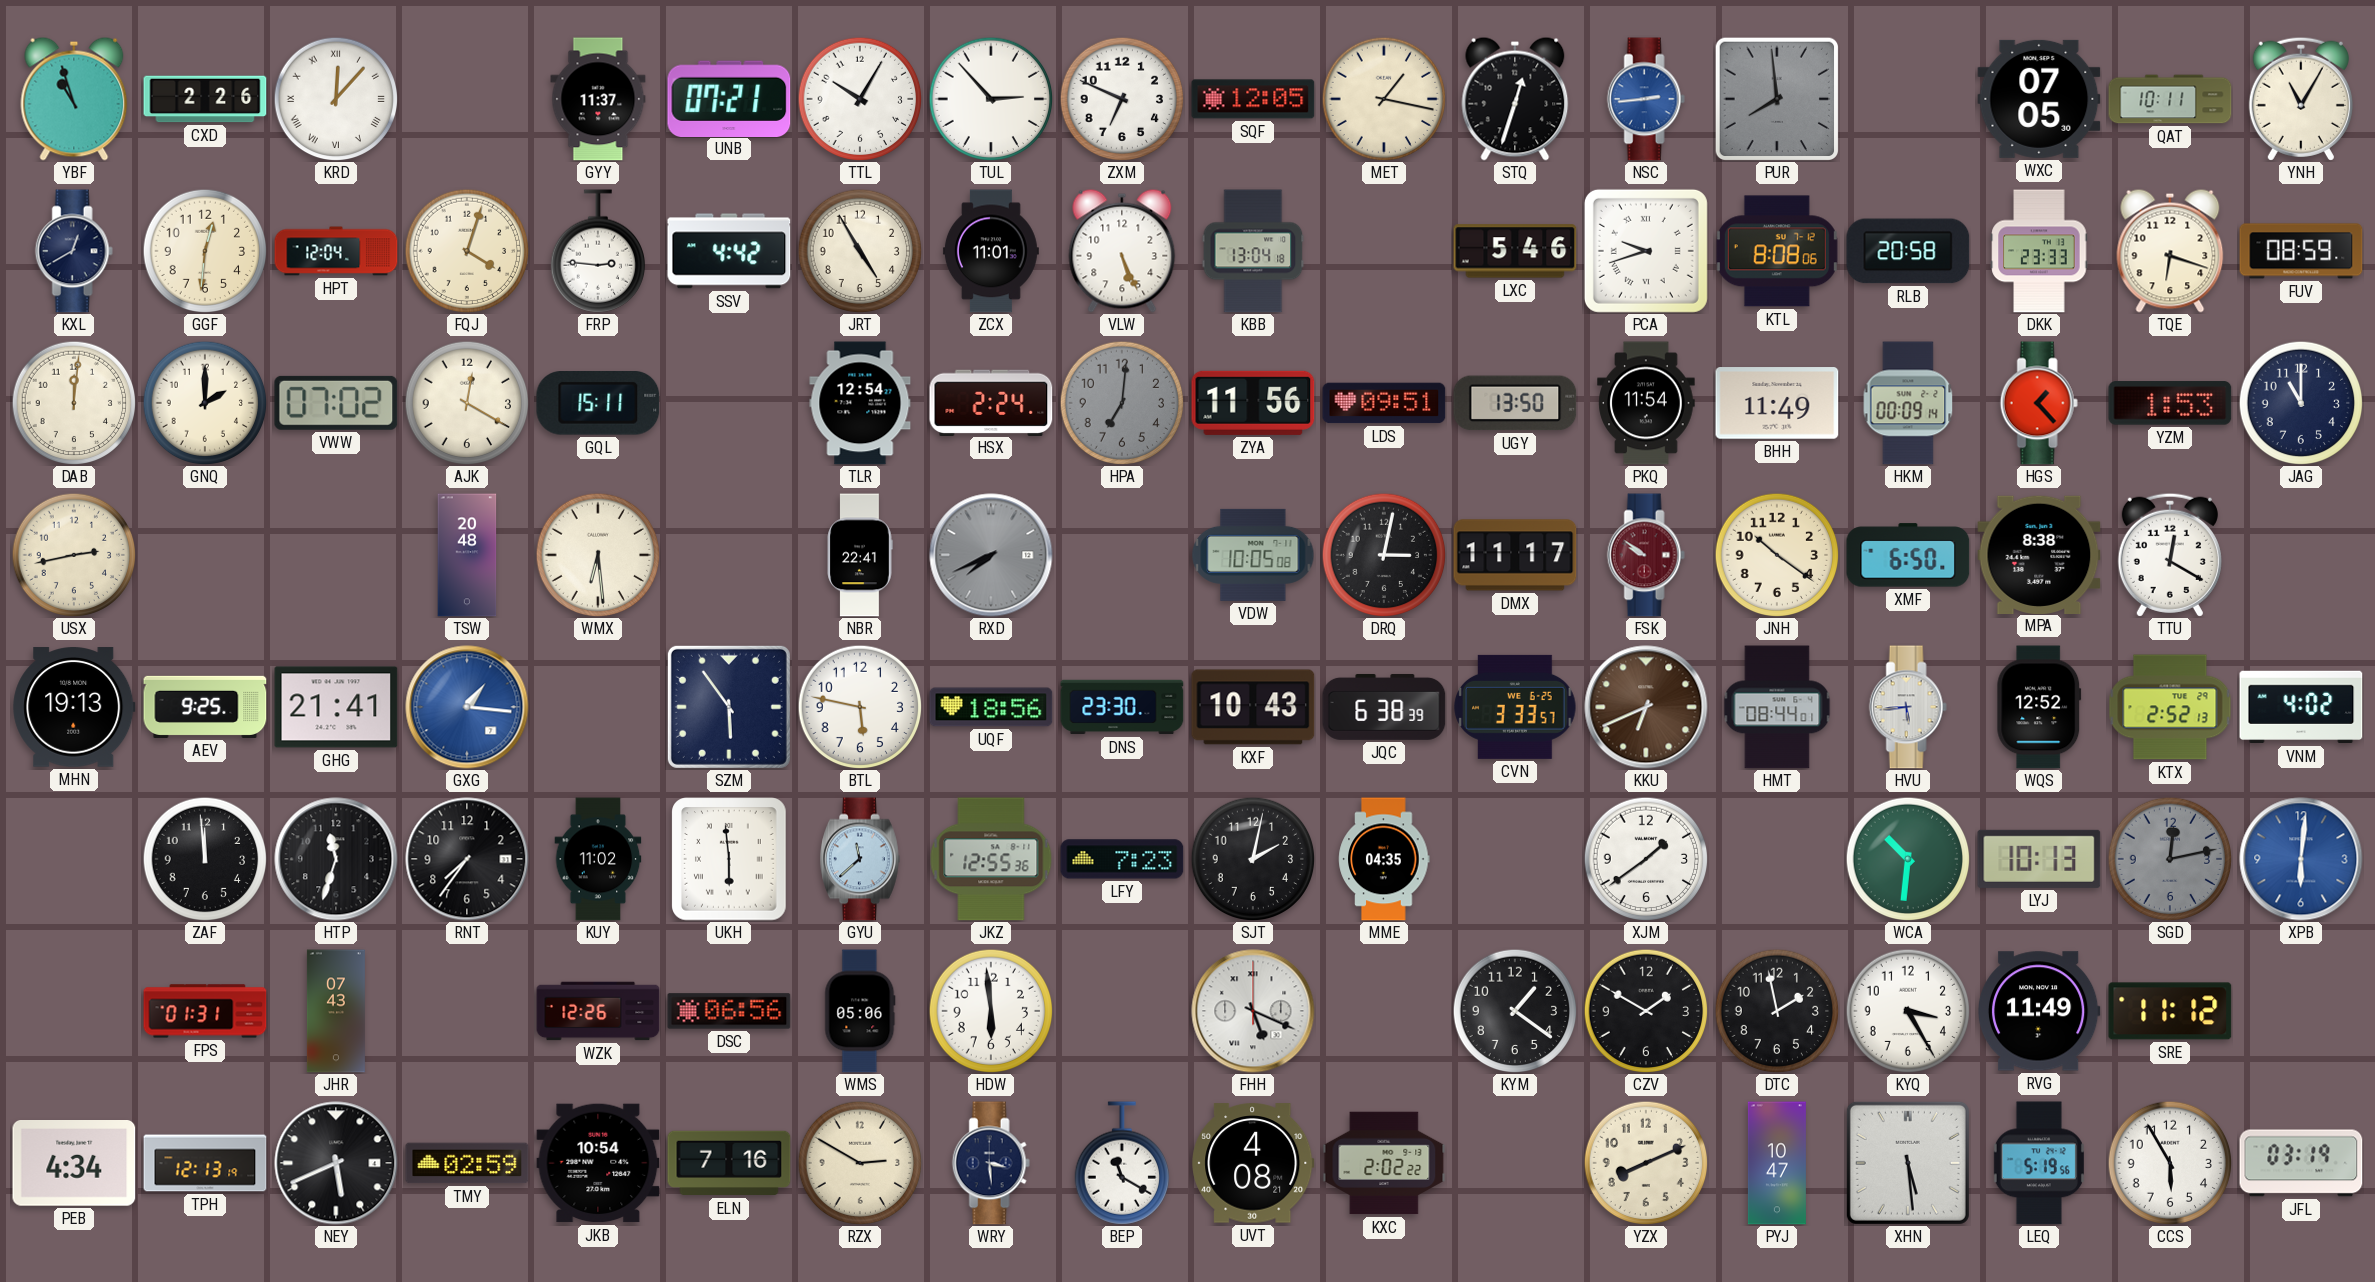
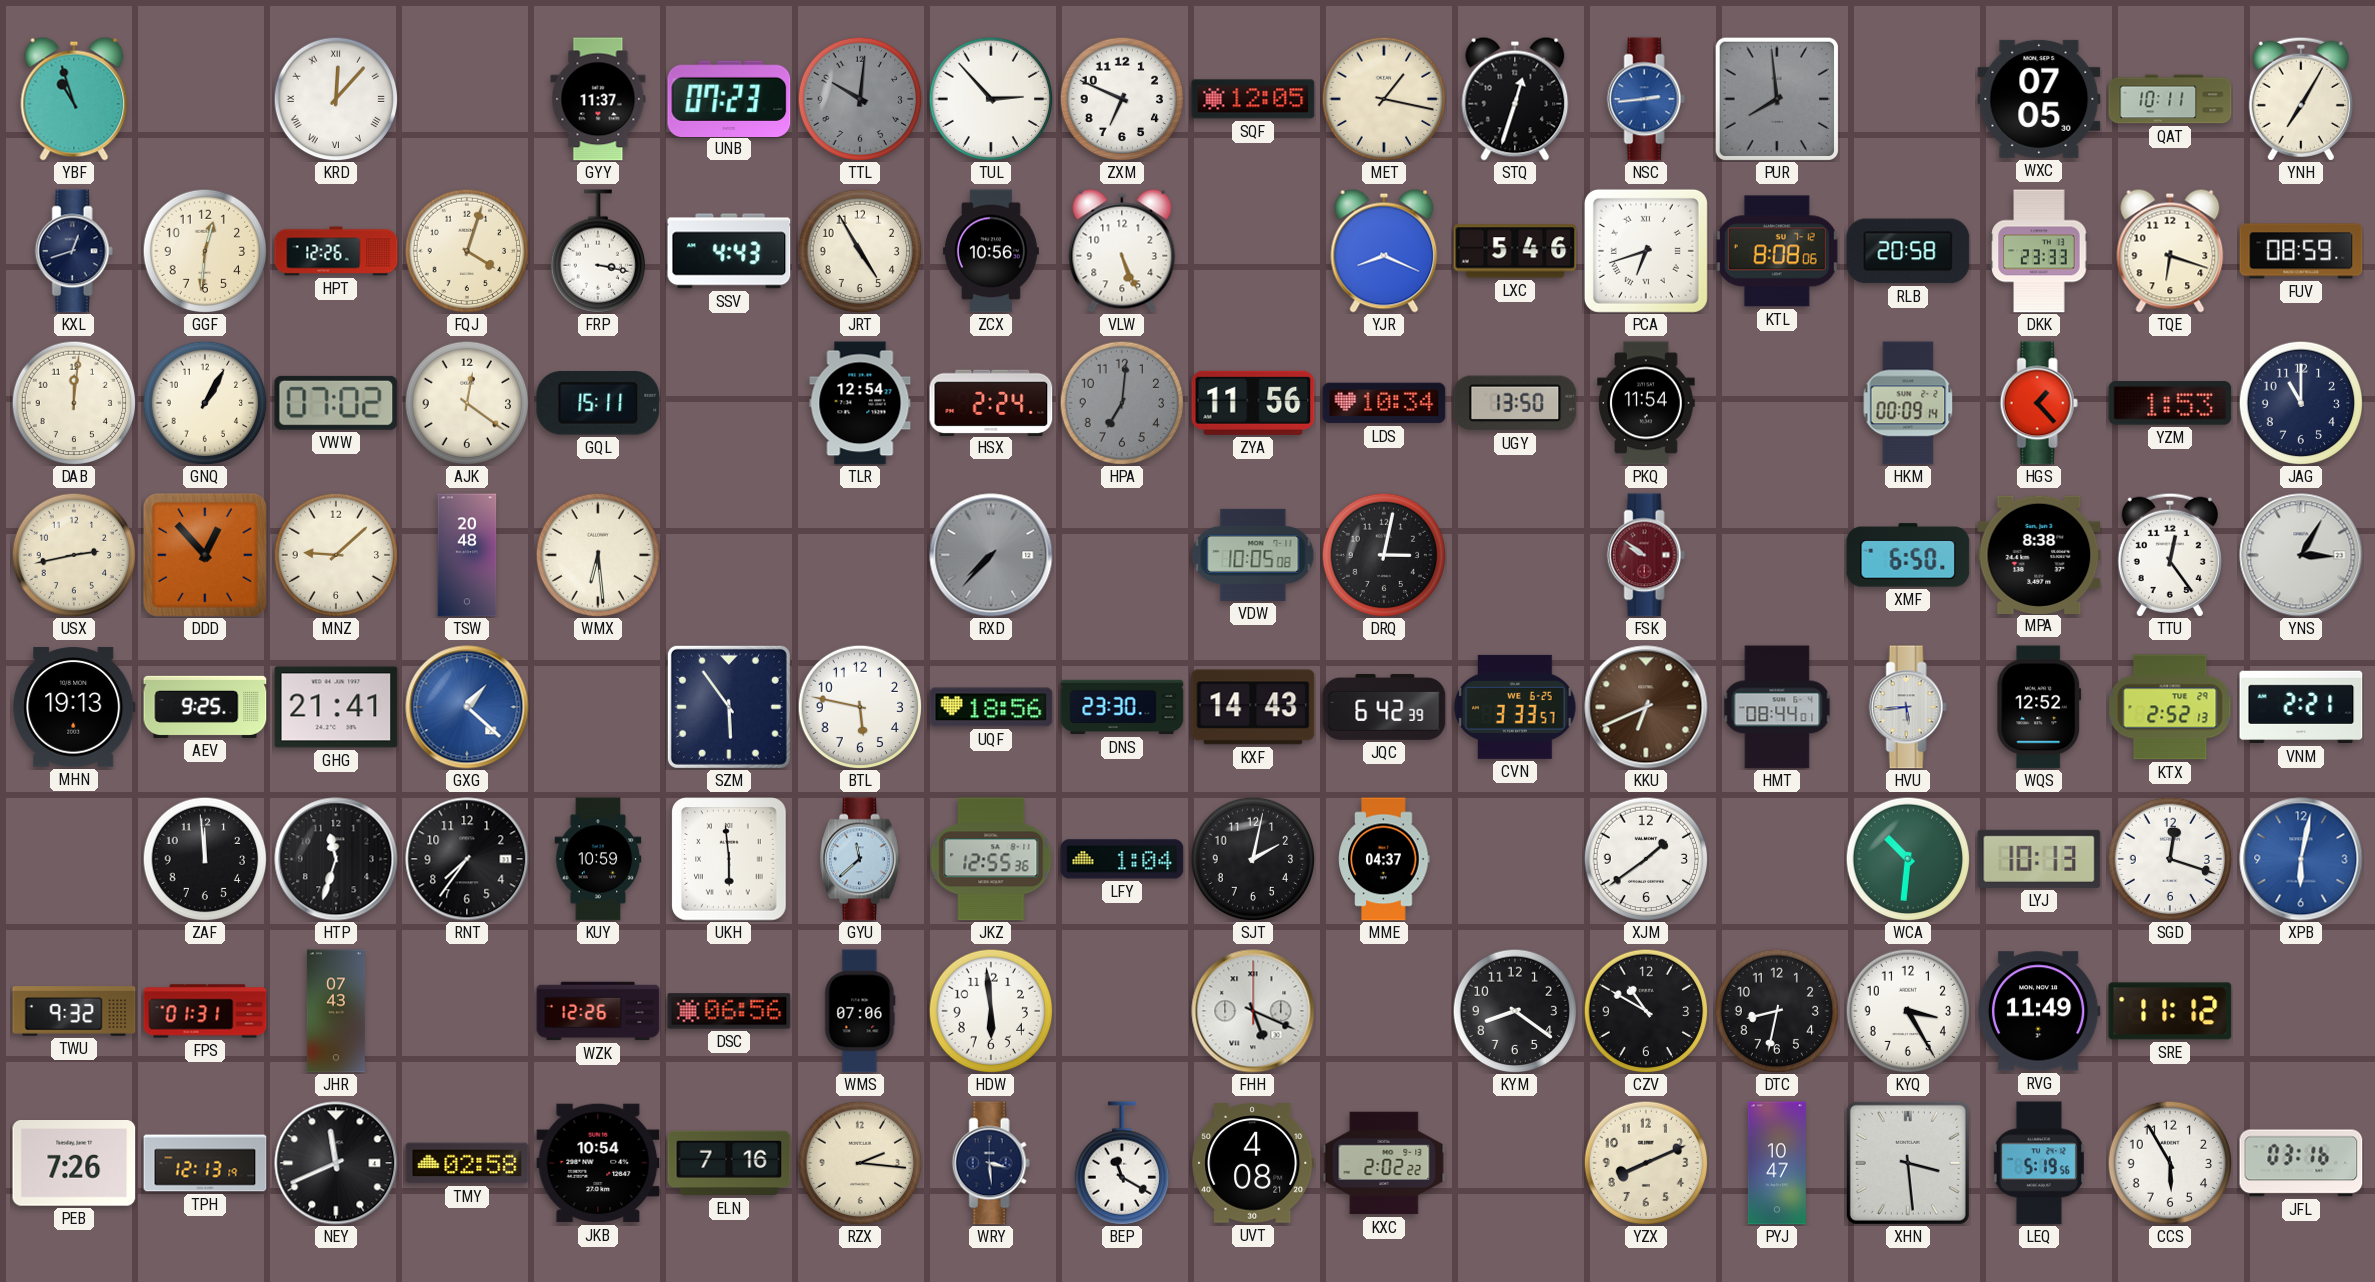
CXD: 2:26 -> none
UNB: 07:21 -> 07:23
TTL: 10:05 -> 10:01
TTL dial: white -> grey
YNH: 11:05 -> 7:05
KXL: 12:40 -> 12:42
HPT: 12:04 -> 12:26
FRP: 2:46 -> 3:17
SSV: 4:42 -> 4:43
ZCX: 11:01 -> 10:56
KBB: 13:04 -> none
YJR: none -> 8:19
PCA: 9:42 -> 6:42
GNQ: 2:00 -> 1:05
AJK: 12:20 -> 12:21
LDS: 09:51 -> 10:34
BHH: 11:49 -> none
DDD: none -> 12:53
MNZ: none -> 9:08
NBR: 22:41 -> none
RXD: 7:41 -> 7:37
DMX: 11:17 -> none
JNH: 10:21 -> none
TTU: 12:20 -> 12:24
YNS: none -> 3:05
GXG: 1:16 -> 1:22
KXF: 10:43 -> 14:43
JQC: 6:38 -> 6:42
VNM: 4:02 -> 2:21
KUY: 11:02 -> 10:59
LFY: 7:23 -> 1:04
MME: 04:35 -> 04:37
SGD: 12:13 -> 12:18
SGD dial: grey -> white
XPB: 6:01 -> 6:02
TWU: none -> 9:32
WMS: 05:06 -> 07:06
KYM: 1:21 -> 8:21
CZV: 1:50 -> 10:50
DTC: 1:58 -> 8:32
PEB: 4:34 -> 7:26
NEY: 5:41 -> 11:41
TMY: 02:59 -> 02:58
RZX: 2:50 -> 2:16
XHN: 5:29 -> 3:29
JFL: 03:19 -> 03:16
